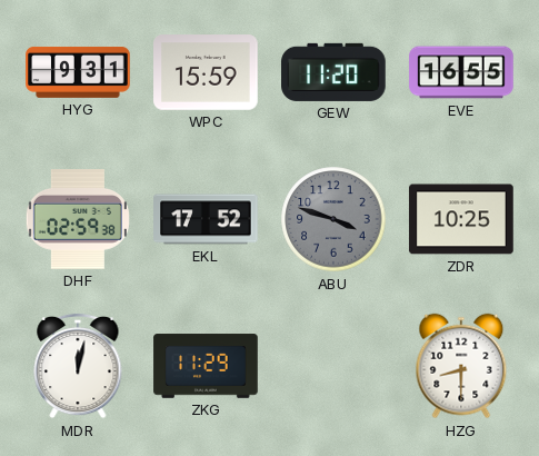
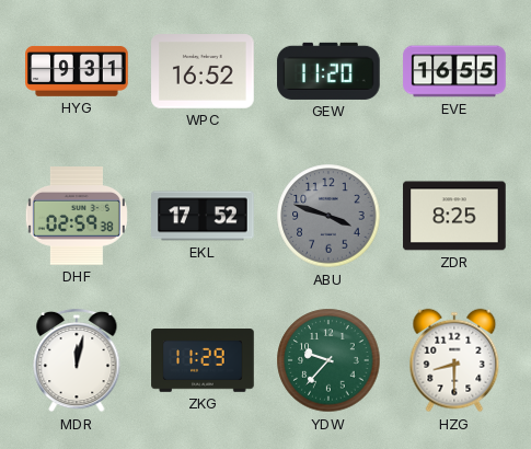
WPC: 15:59 -> 16:52
ZDR: 10:25 -> 8:25
YDW: none -> 9:37
